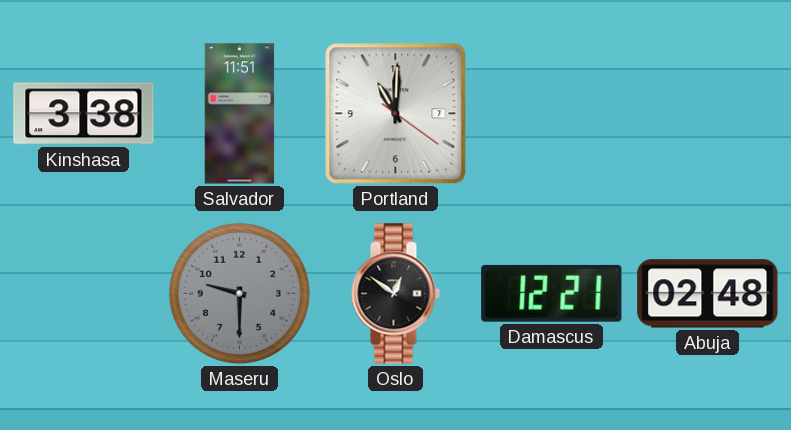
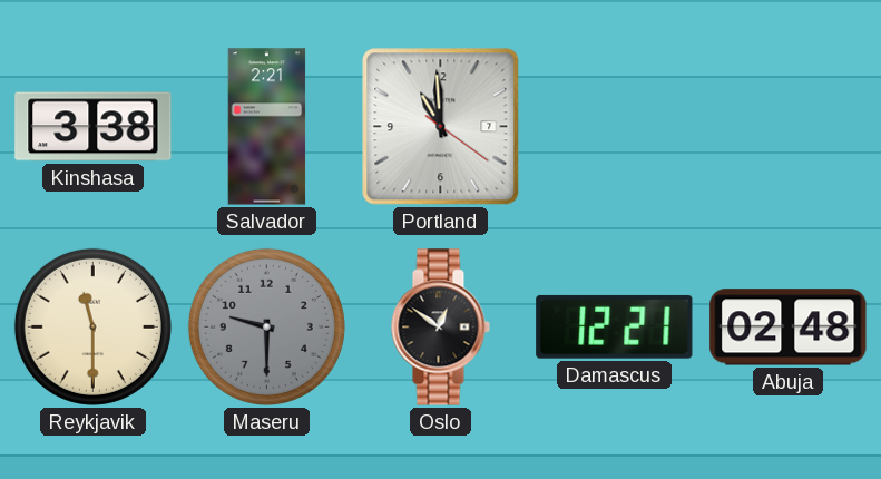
Salvador: 11:51 -> 2:21
Portland: 11:00 -> 10:59
Reykjavik: none -> 11:30
